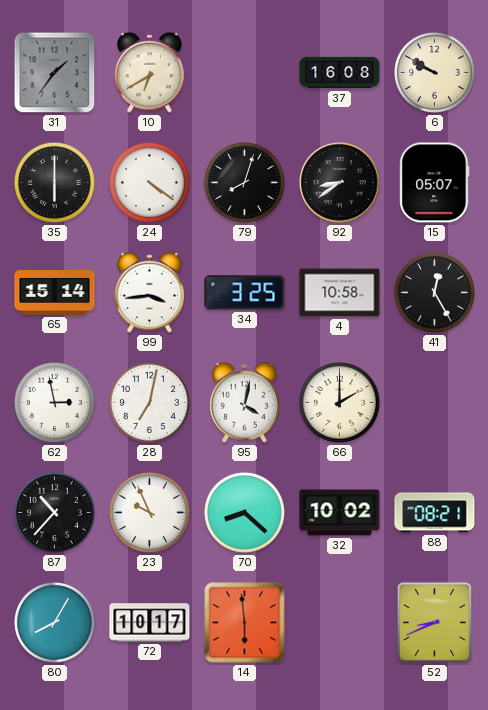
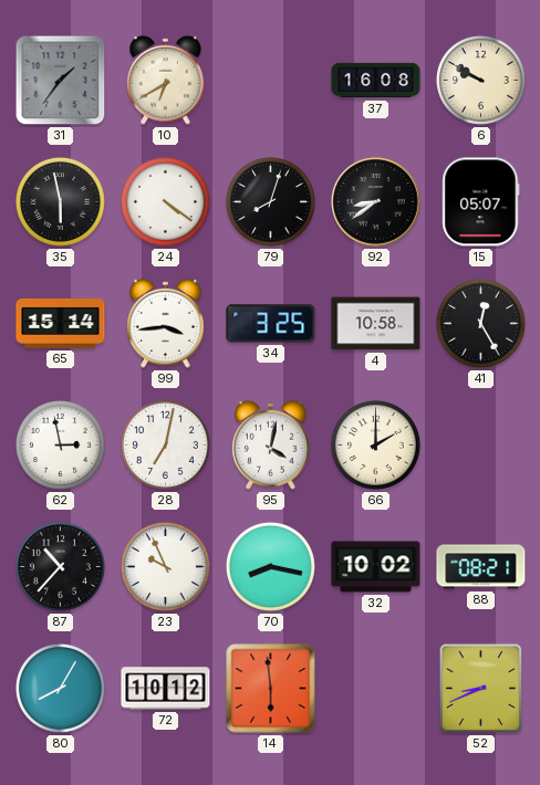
35: 6:00 -> 5:58
70: 8:22 -> 8:17
72: 10:17 -> 10:12
